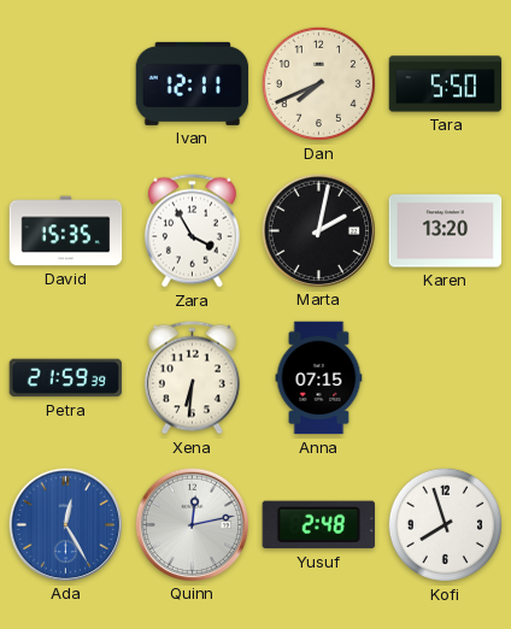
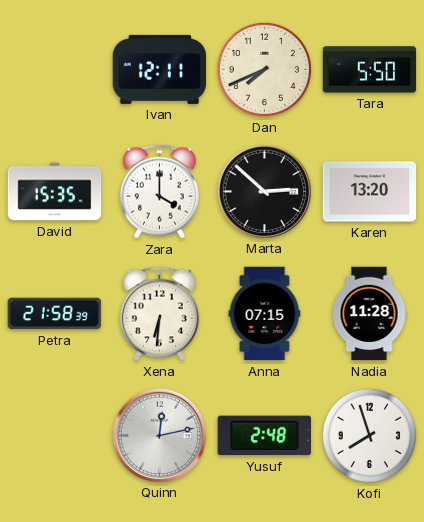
Zara: 3:55 -> 4:00
Marta: 2:02 -> 2:52
Petra: 21:59 -> 21:58
Nadia: none -> 11:28
Ada: 12:25 -> none
